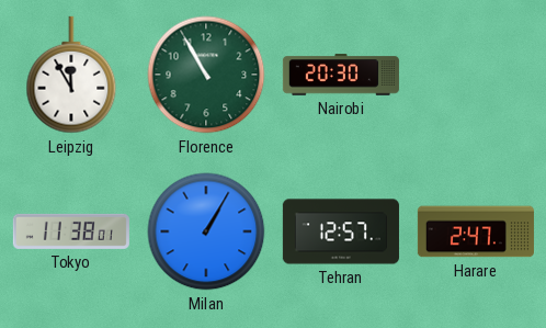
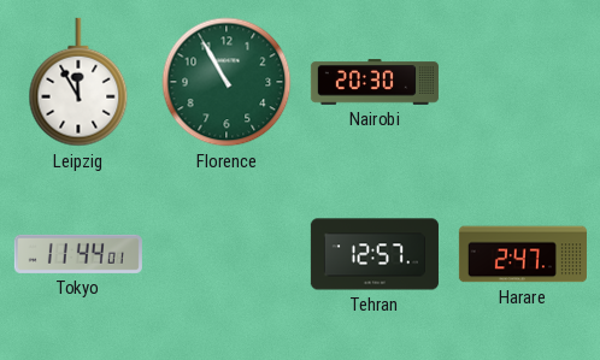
Tokyo: 11:38 -> 11:44
Milan: 1:05 -> none
